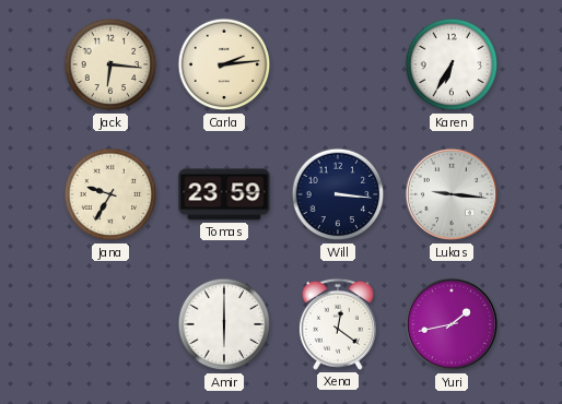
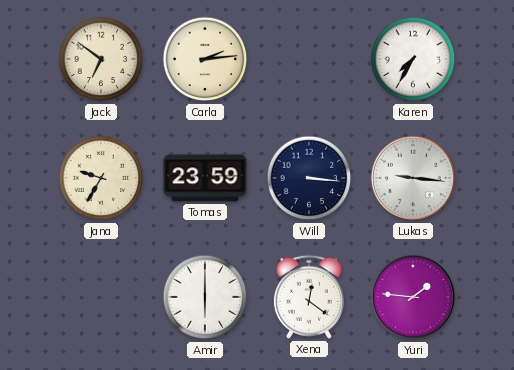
Jack: 6:16 -> 6:51
Karen: 6:35 -> 7:35
Yuri: 1:43 -> 1:46
